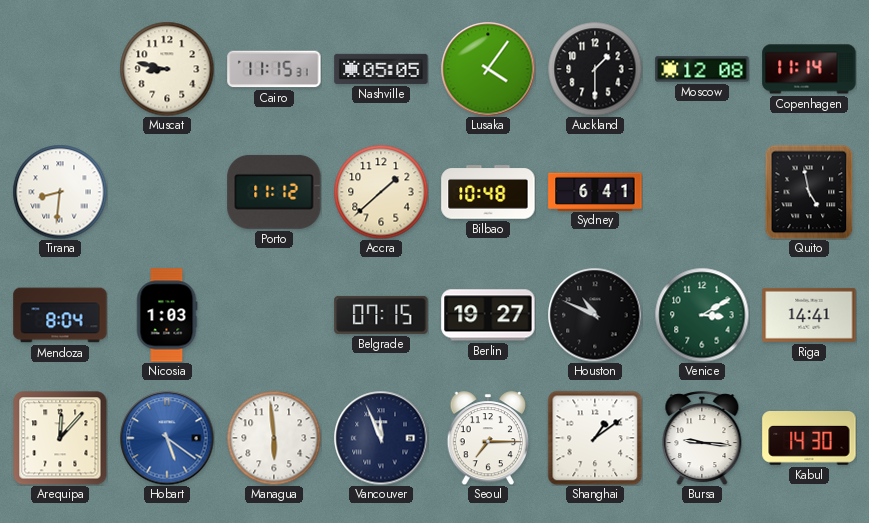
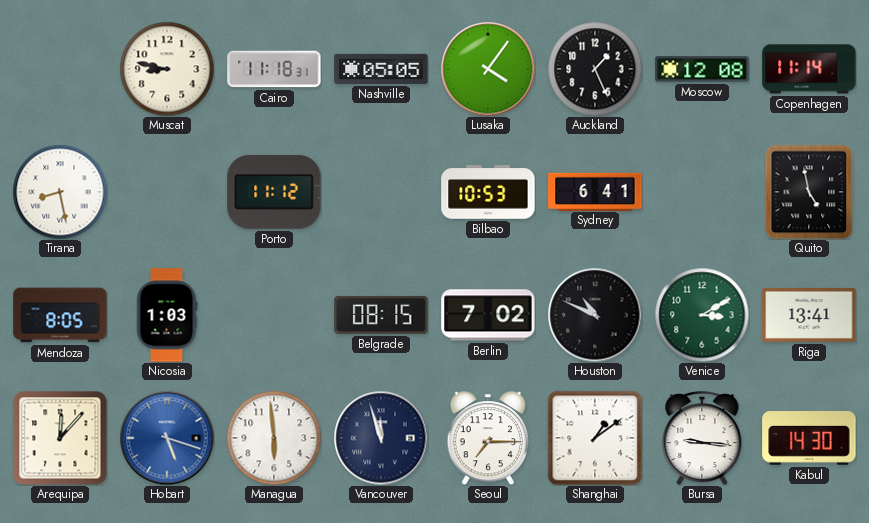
Cairo: 11:15 -> 11:18
Auckland: 1:30 -> 1:26
Tirana: 8:31 -> 8:28
Accra: 1:38 -> none
Bilbao: 10:48 -> 10:53
Mendoza: 8:04 -> 8:05
Belgrade: 07:15 -> 08:15
Berlin: 19:27 -> 7:02
Riga: 14:41 -> 13:41
Hobart: 5:21 -> 5:18
Vancouver: 11:56 -> 11:57
